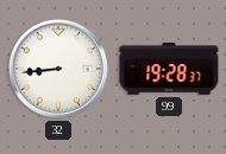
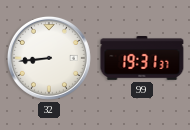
99: 19:28 -> 19:31
